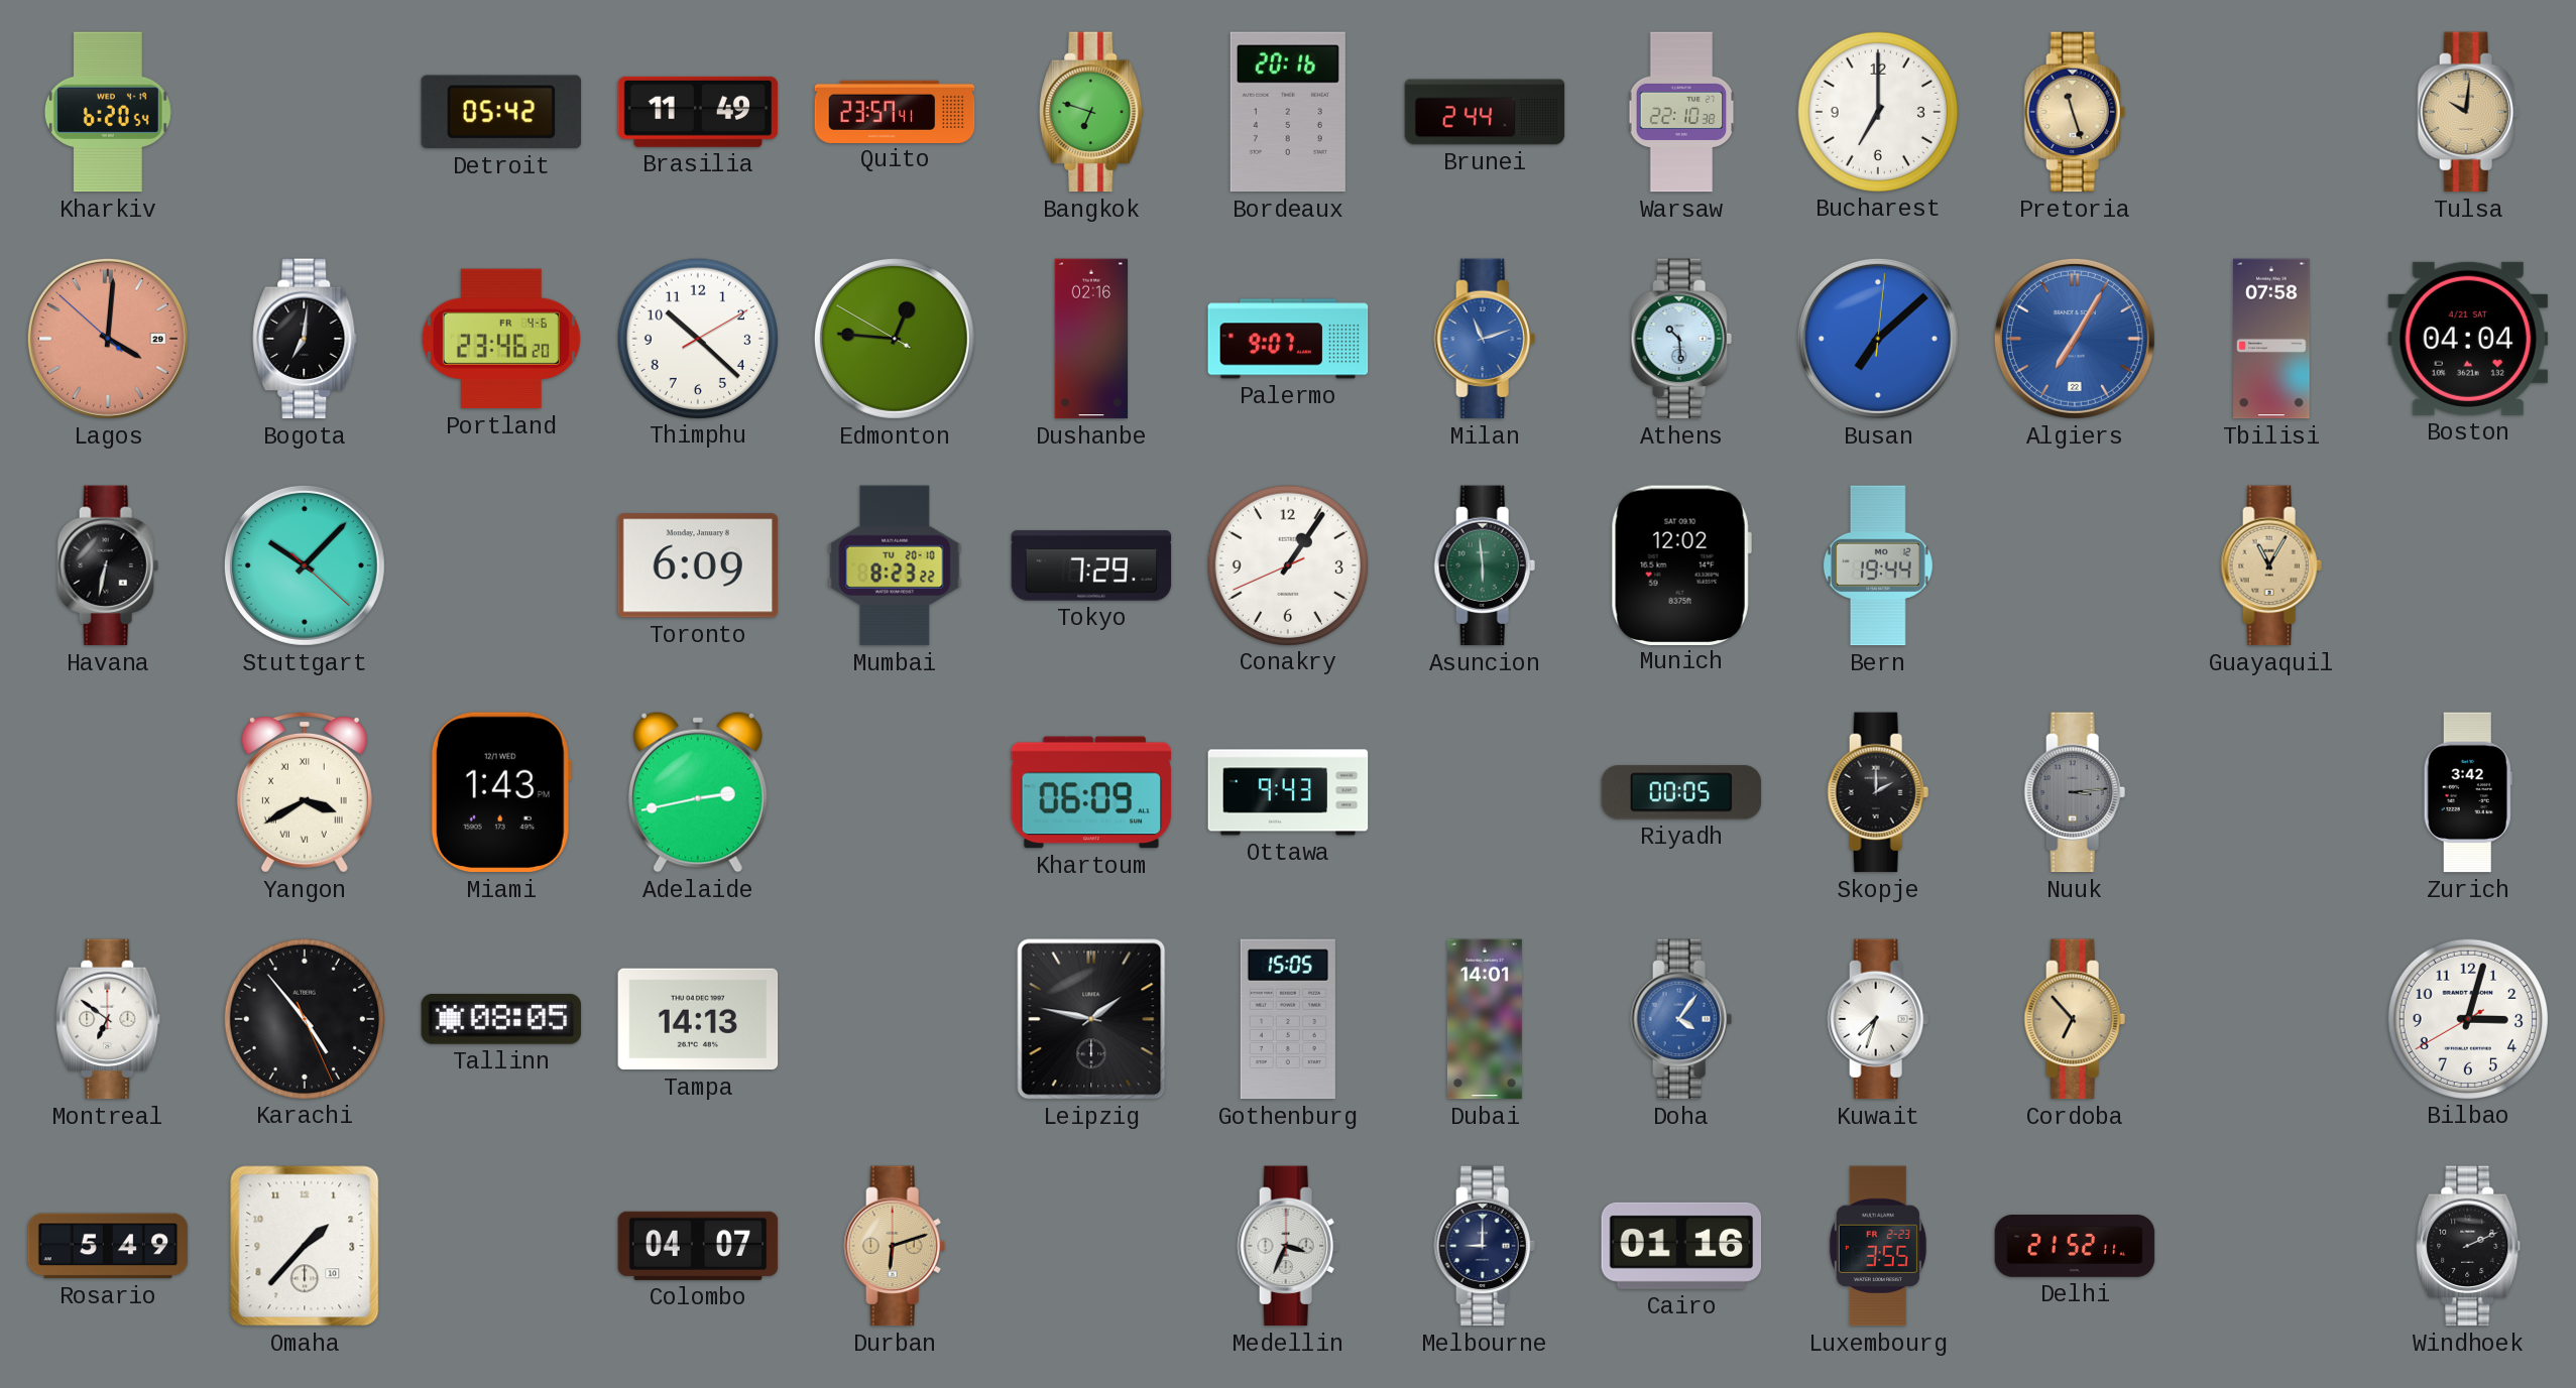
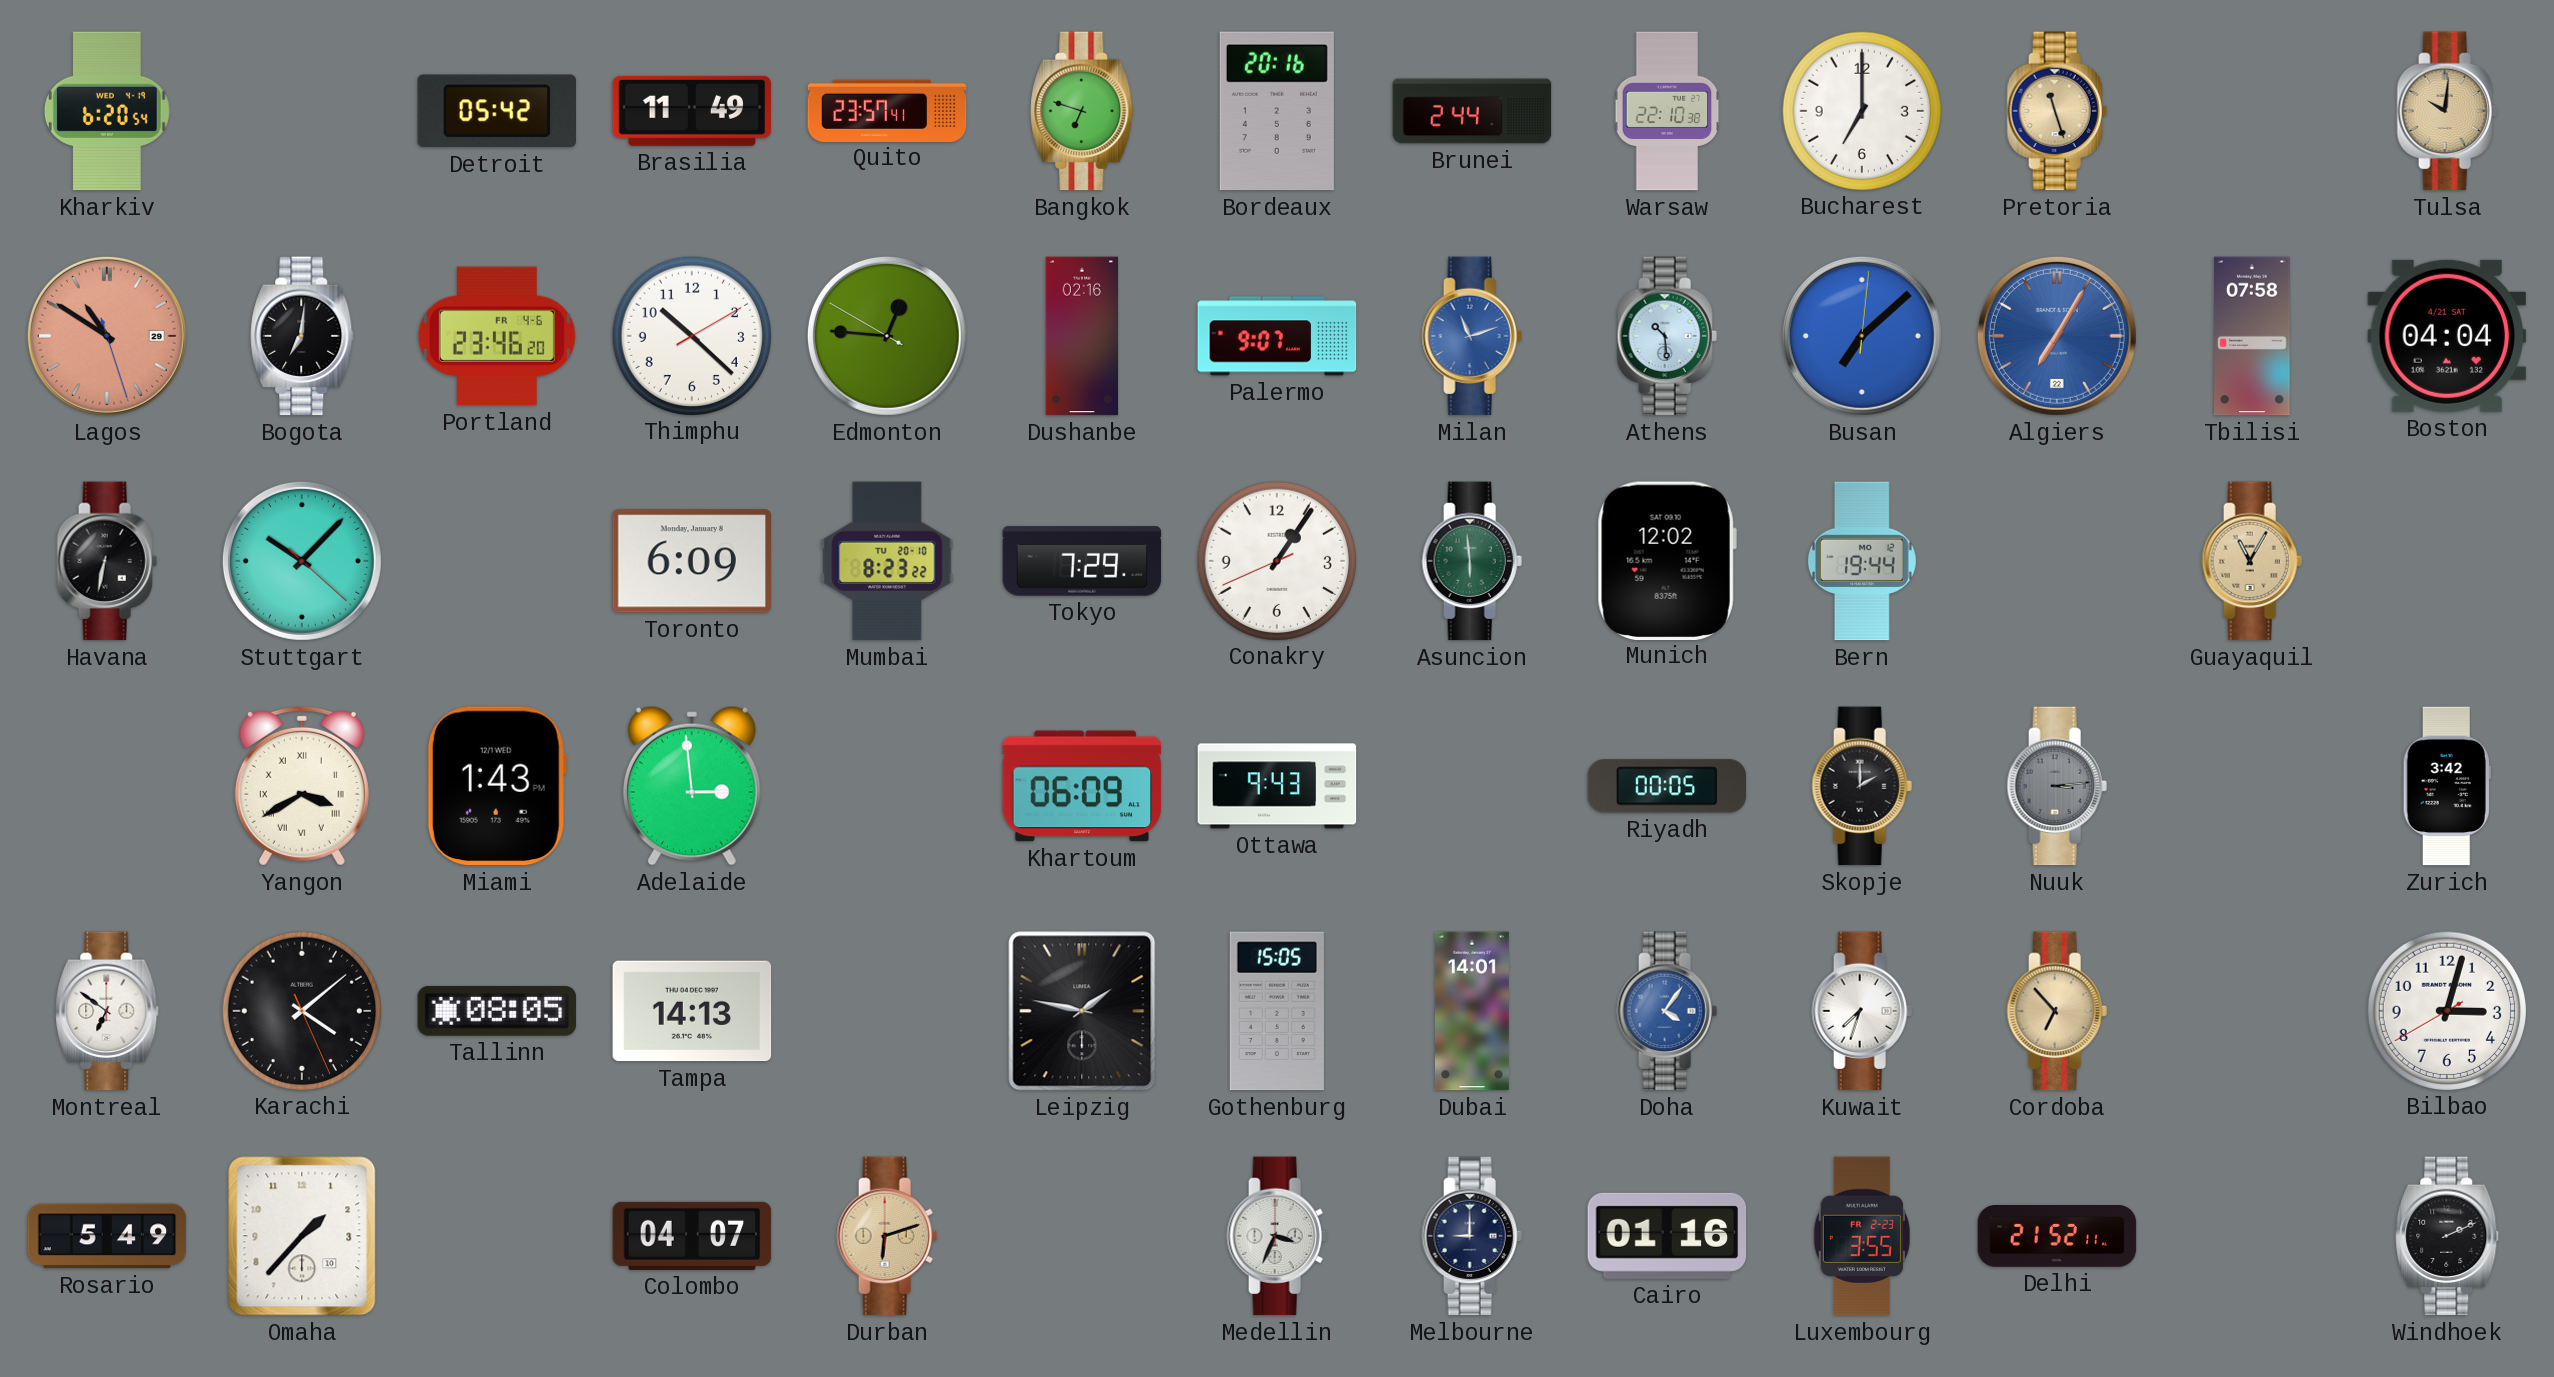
Lagos: 4:00 -> 10:50
Adelaide: 2:43 -> 2:59
Karachi: 4:53 -> 4:08
